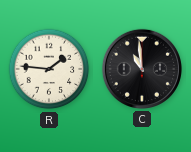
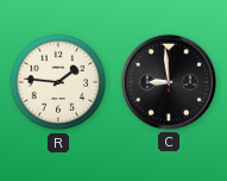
C: 10:59 -> 8:59
